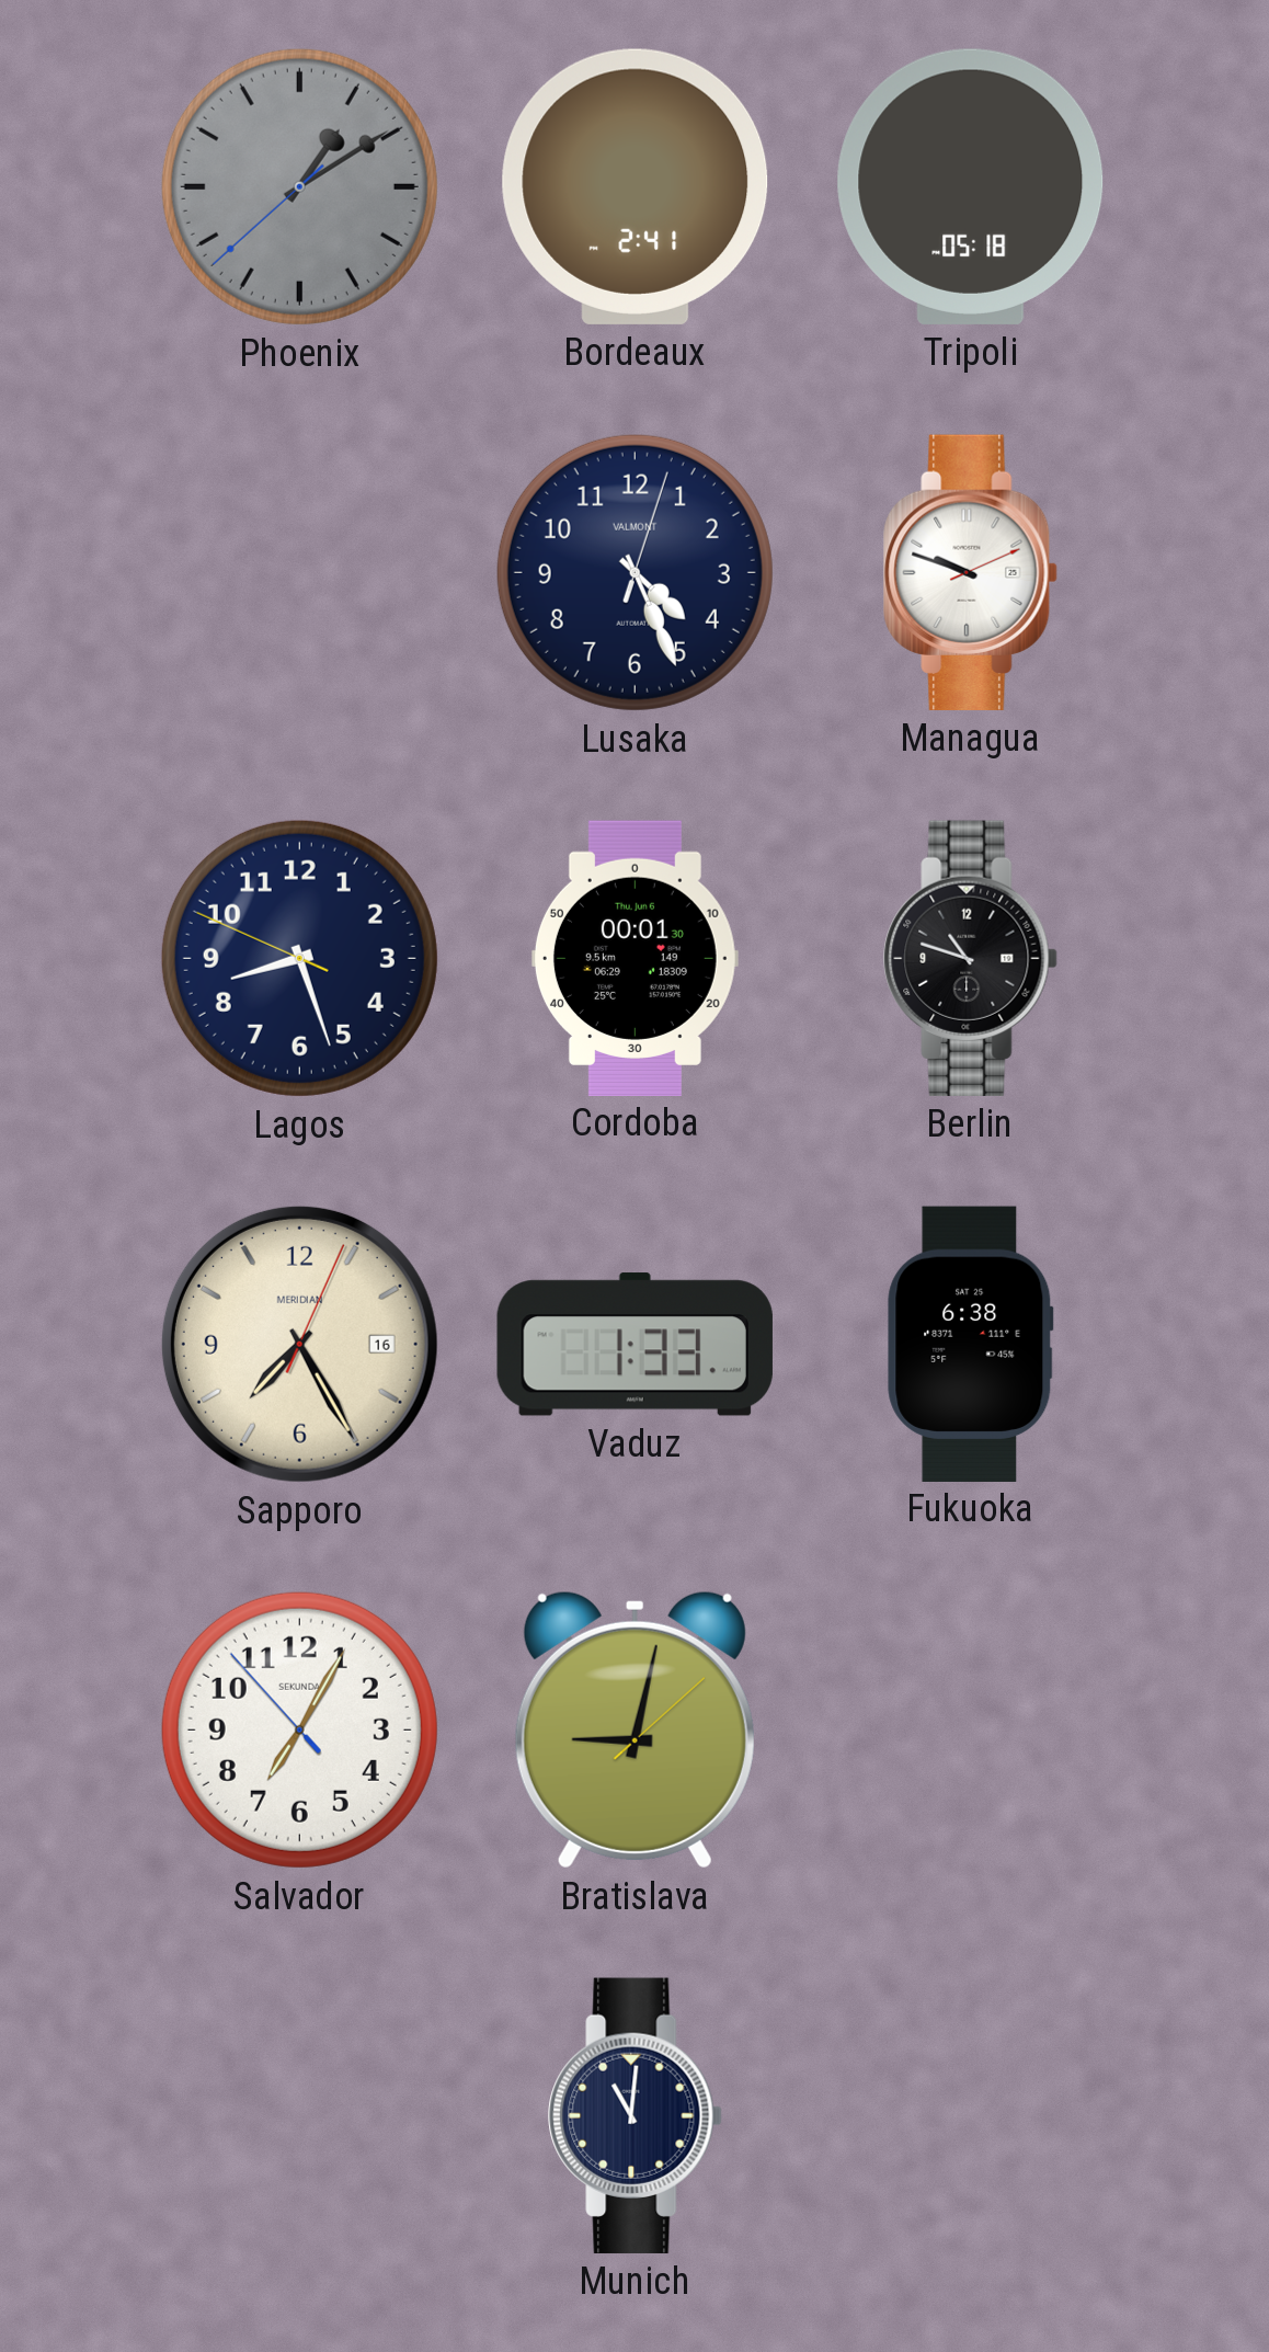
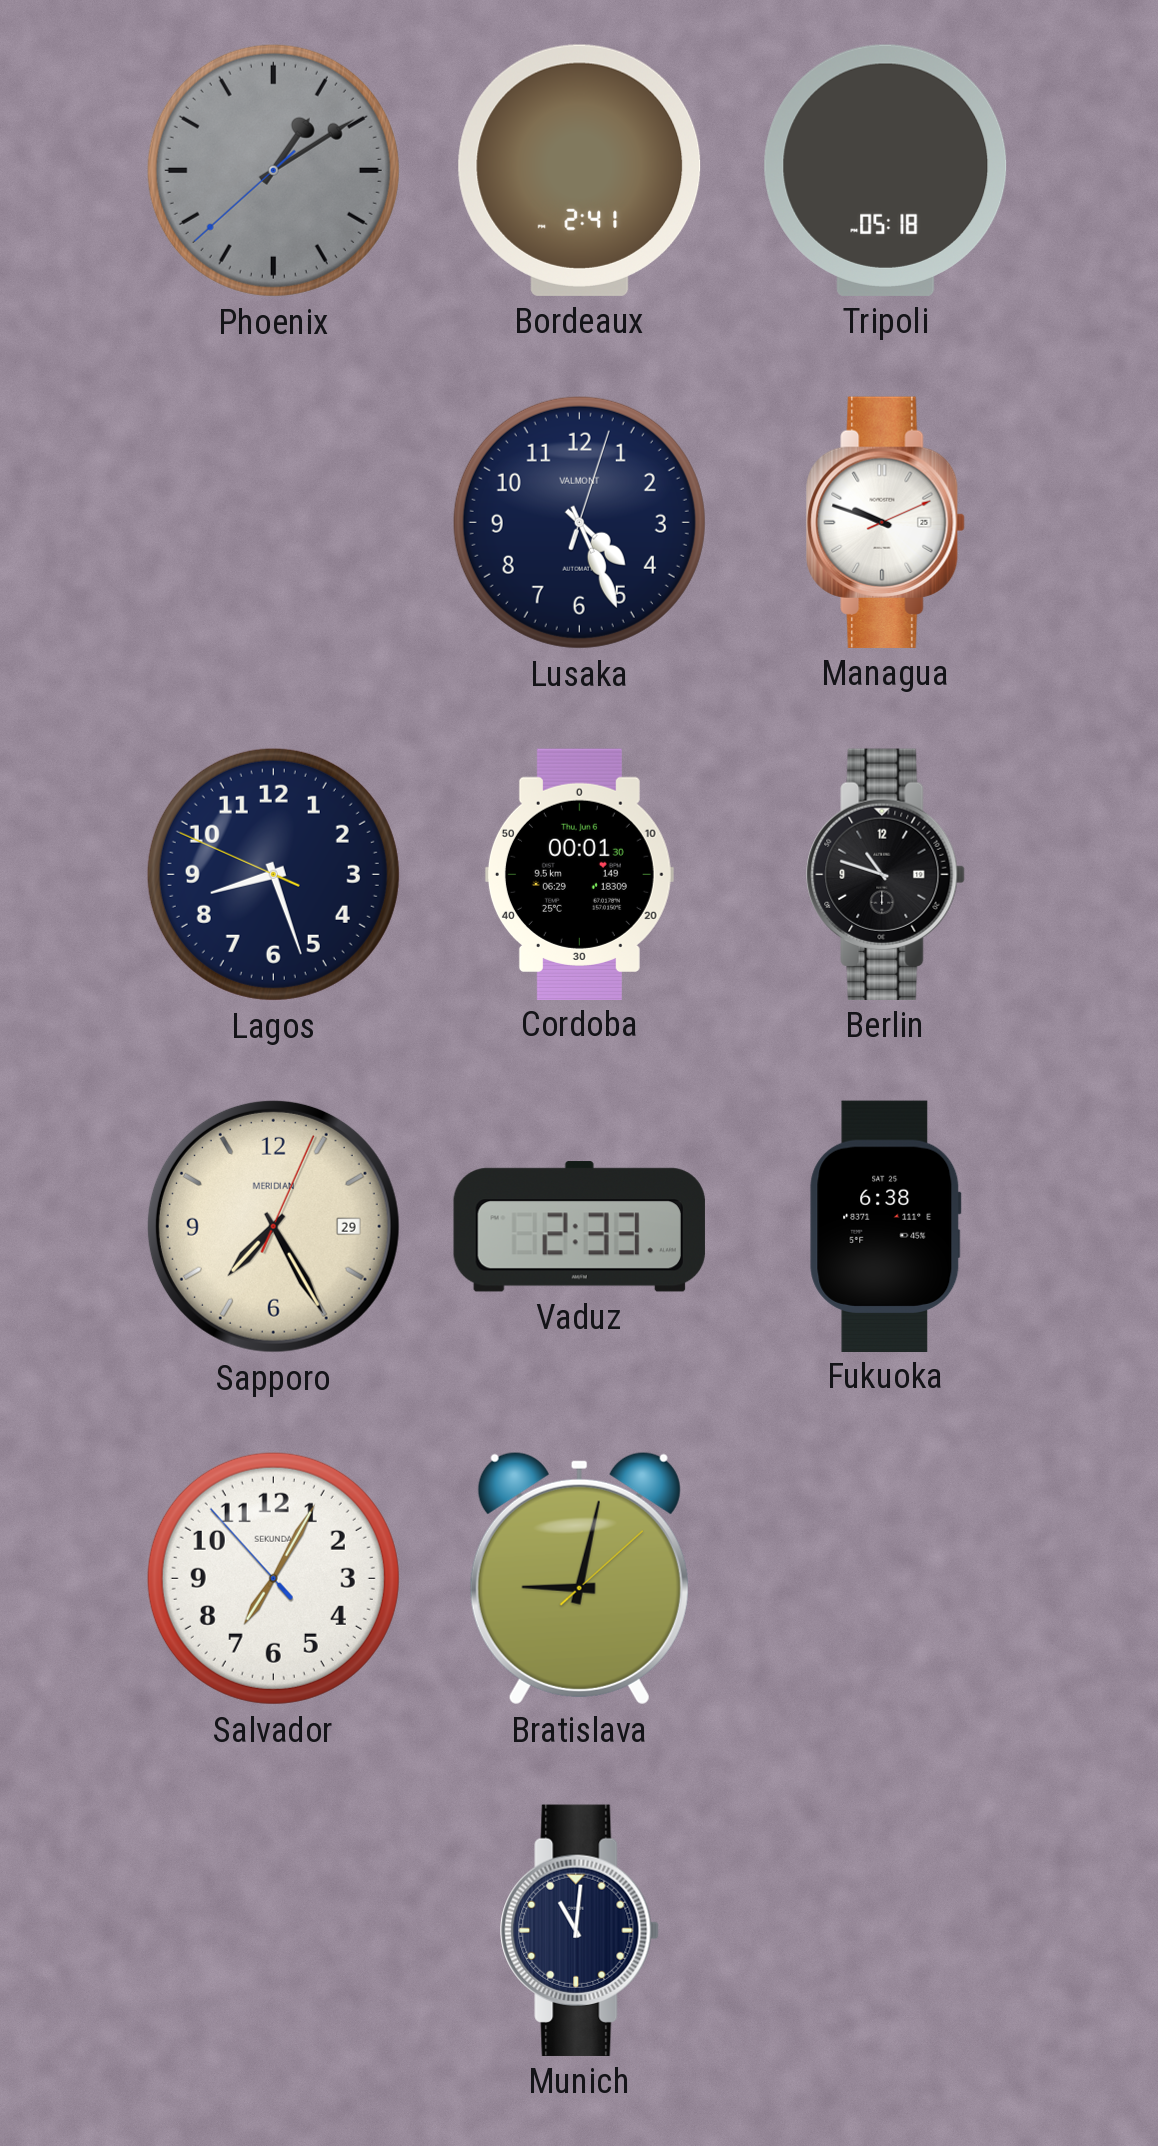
Sapporo date: 16 -> 29
Vaduz: 1:33 -> 2:33
